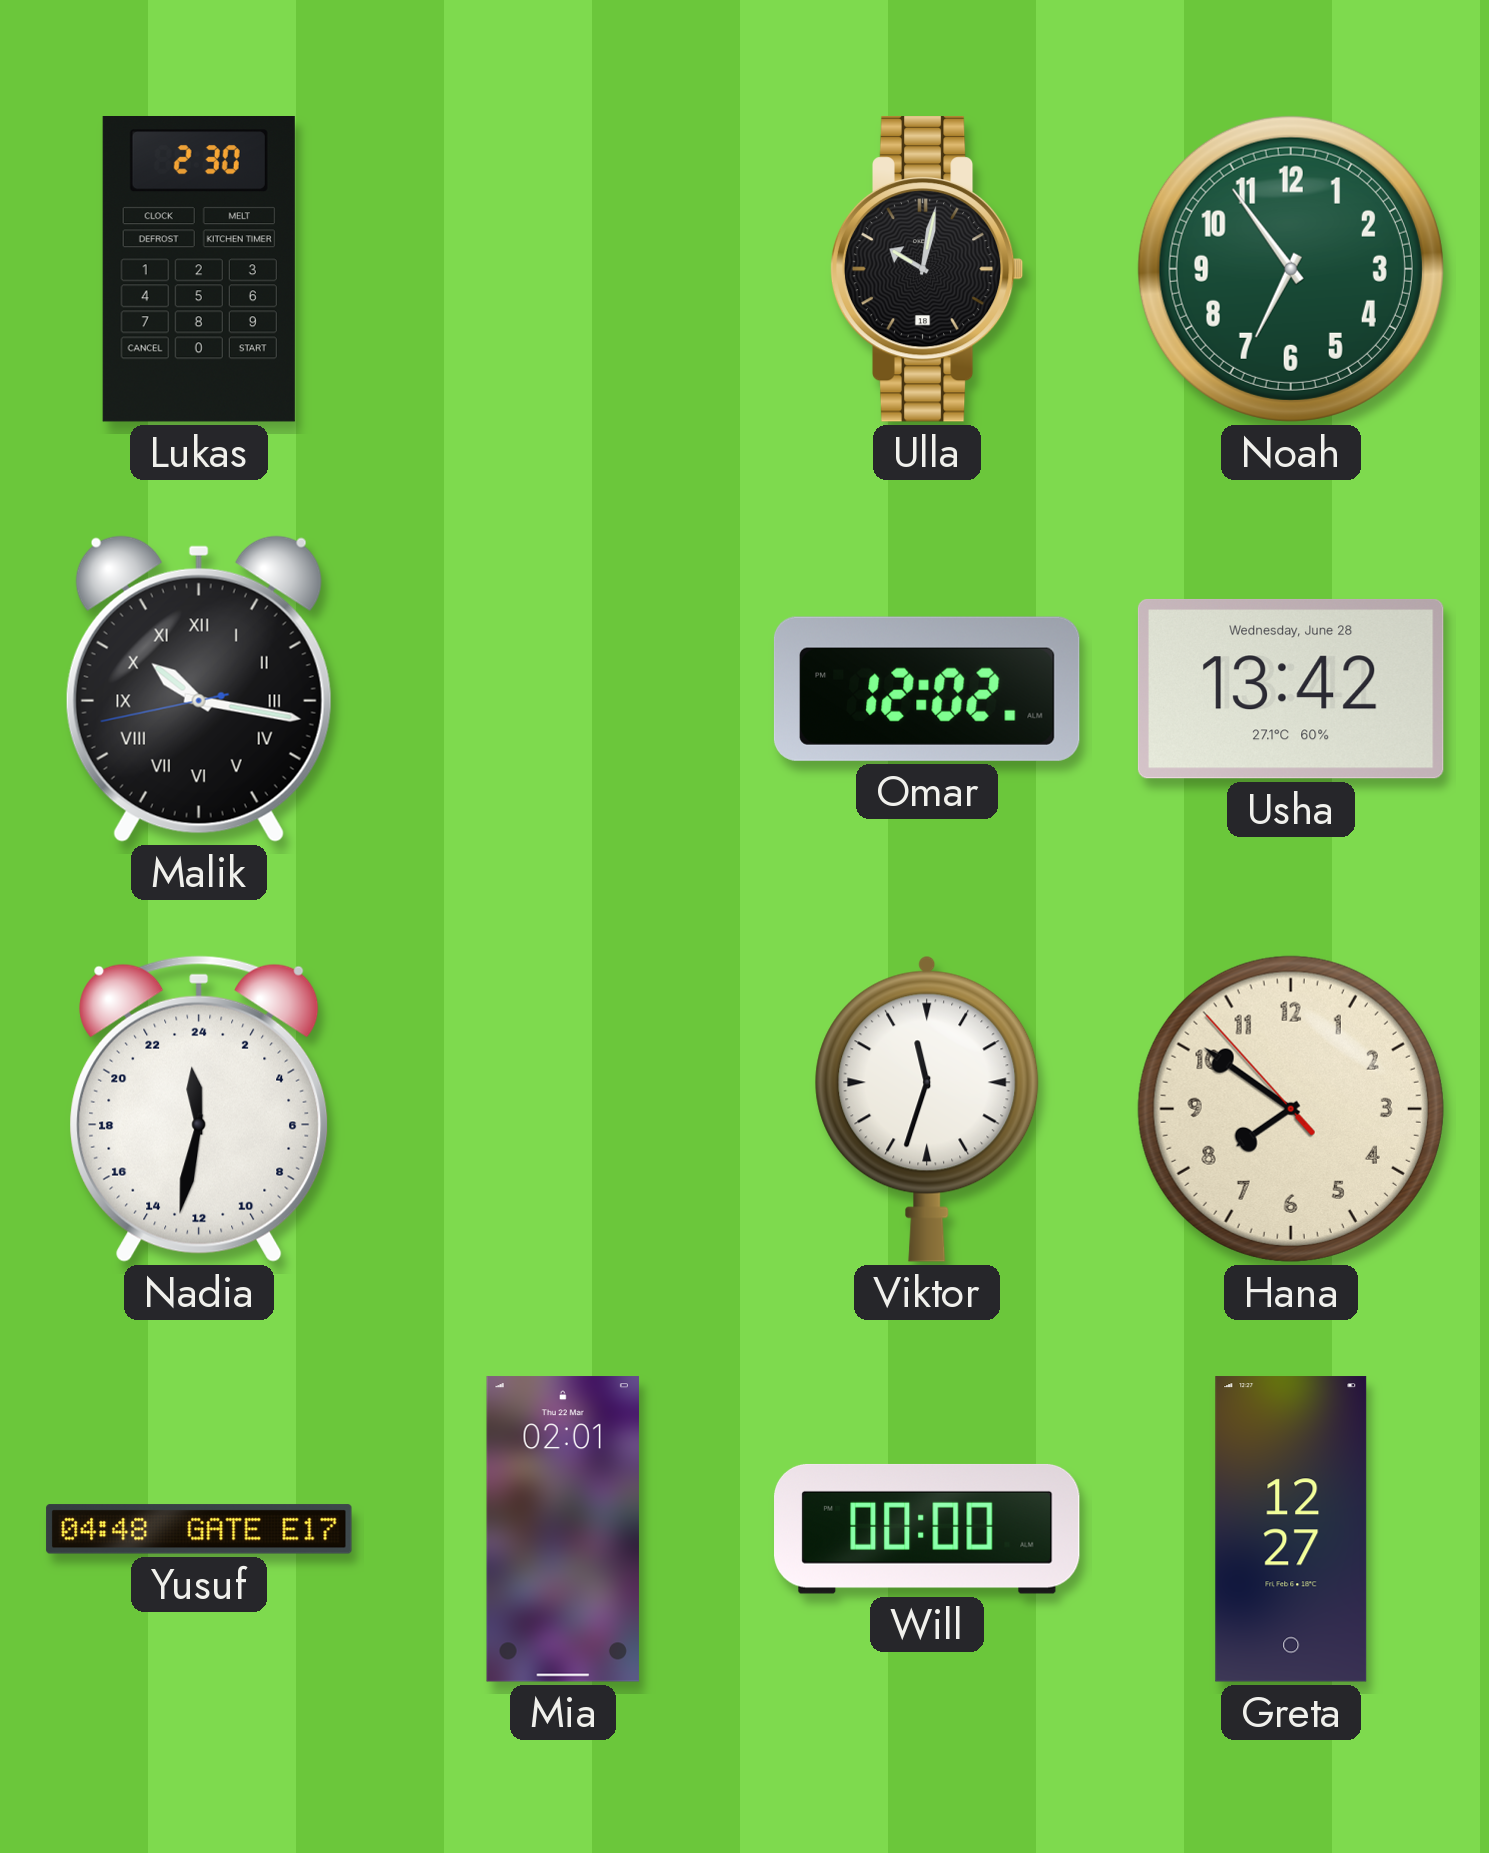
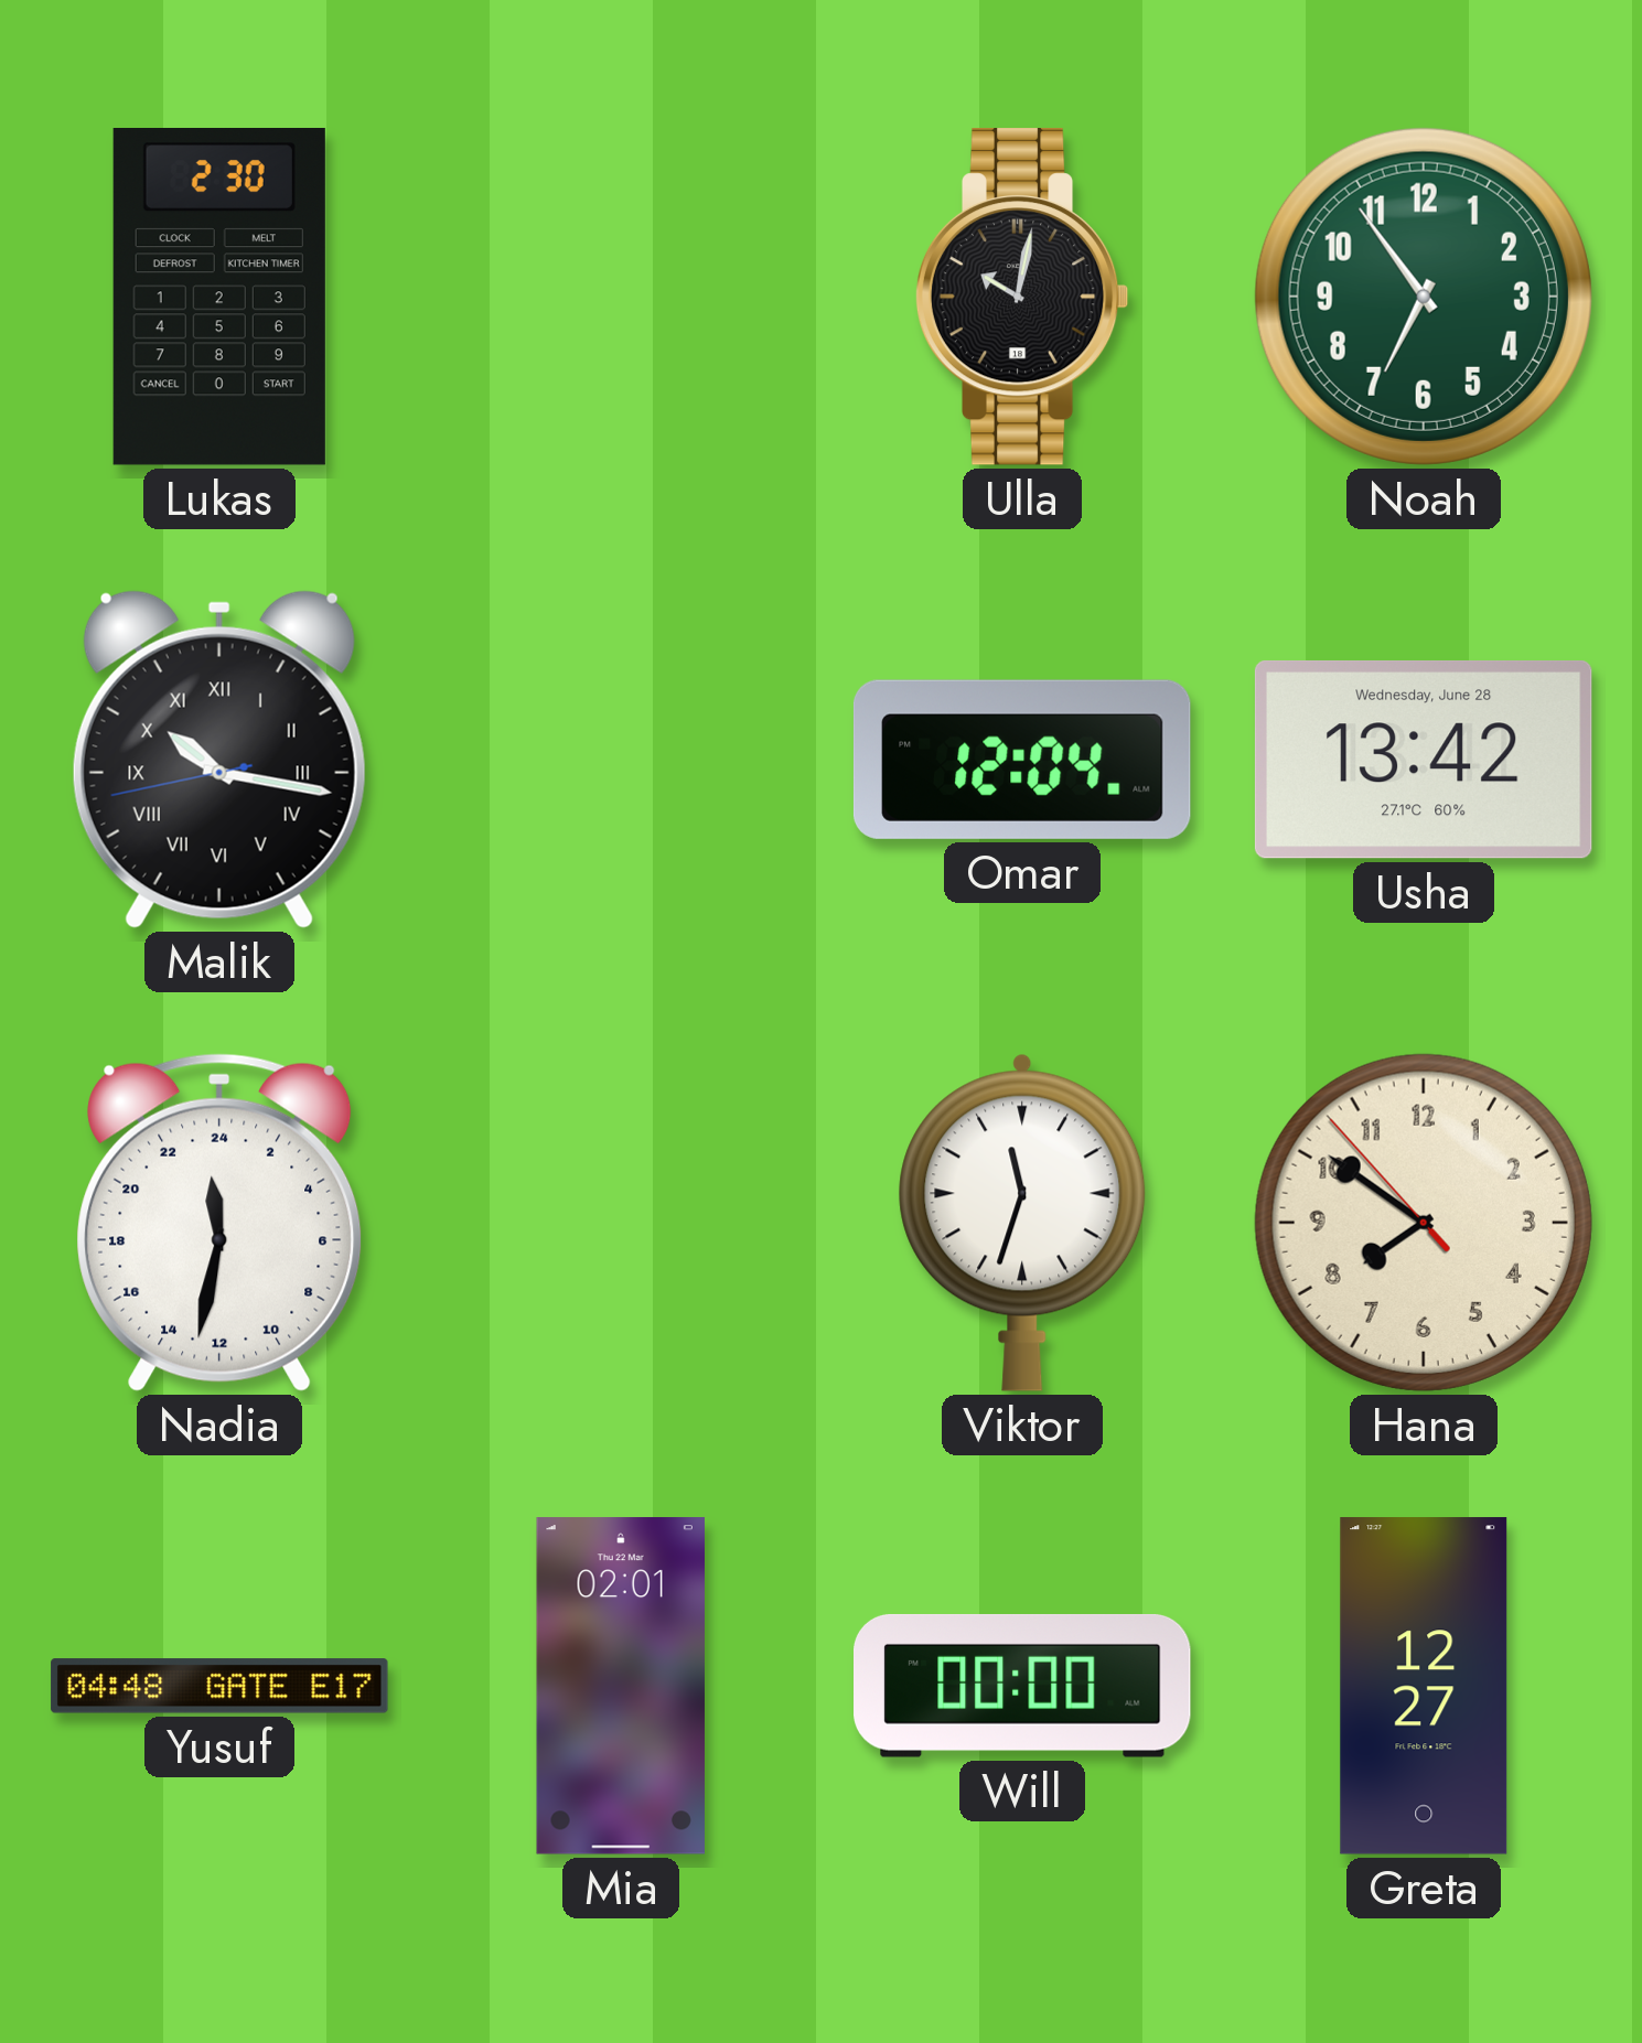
Omar: 12:02 -> 12:04
